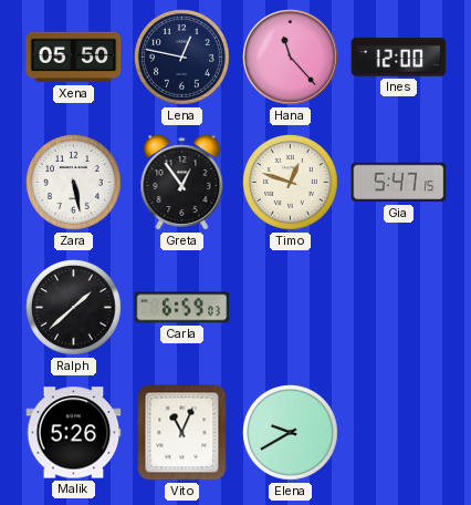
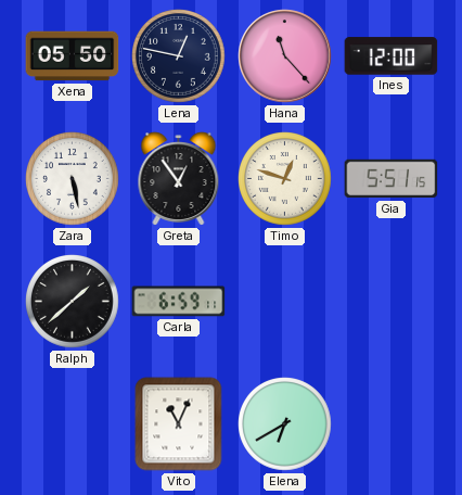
Gia: 5:47 -> 5:51
Carla: 6:59:03 -> 6:59:11
Malik: 5:26 -> none
Elena: 9:40 -> 6:40
